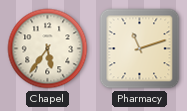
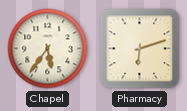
Pharmacy: 11:12 -> 6:12
